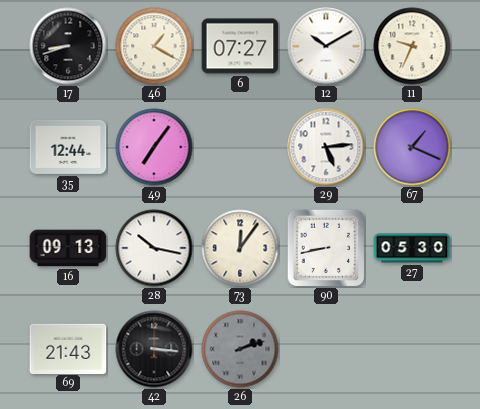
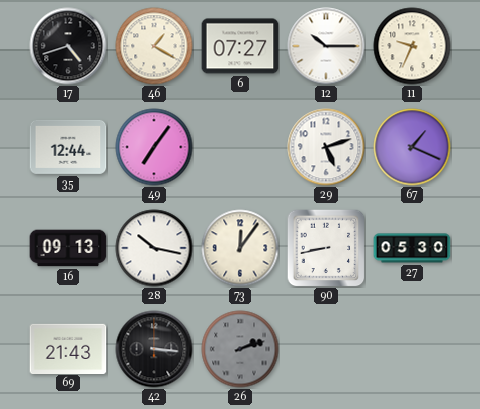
17: 8:42 -> 4:42
12: 10:10 -> 10:15
29: 5:14 -> 5:12
